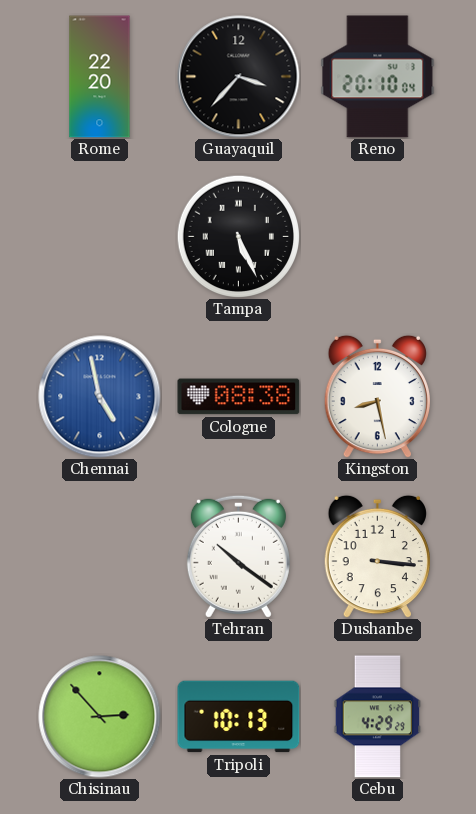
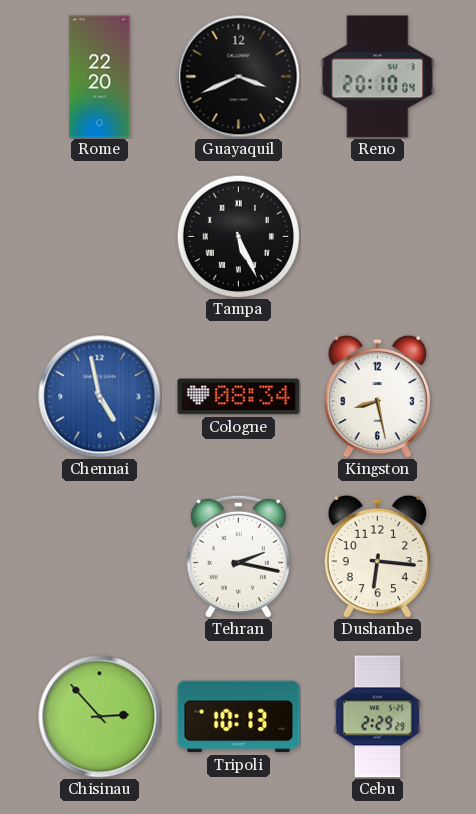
Guayaquil: 3:37 -> 3:41
Cologne: 08:38 -> 08:34
Tehran: 10:21 -> 2:17
Dushanbe: 3:16 -> 6:16
Cebu: 4:29 -> 2:29
